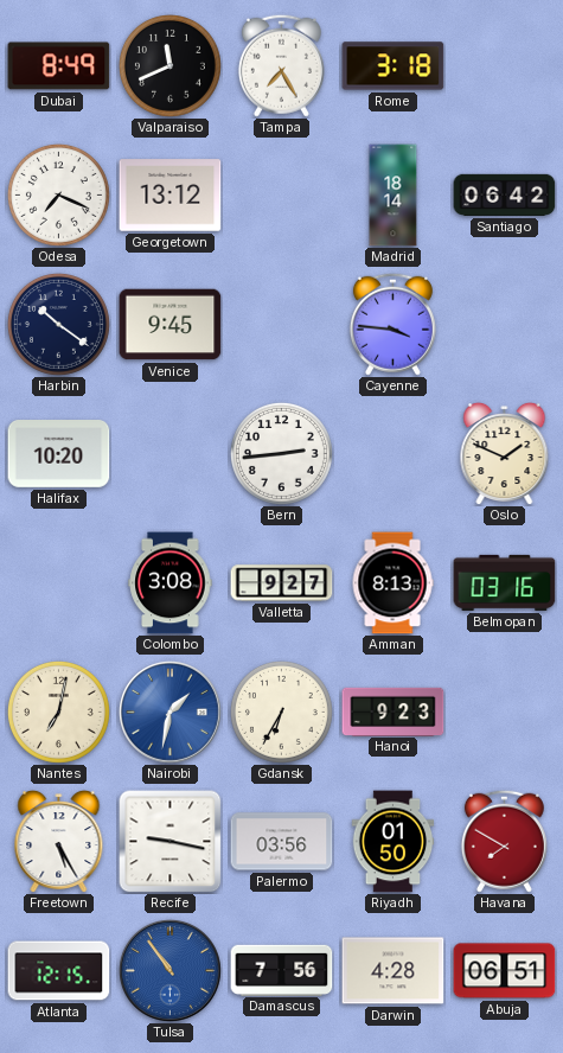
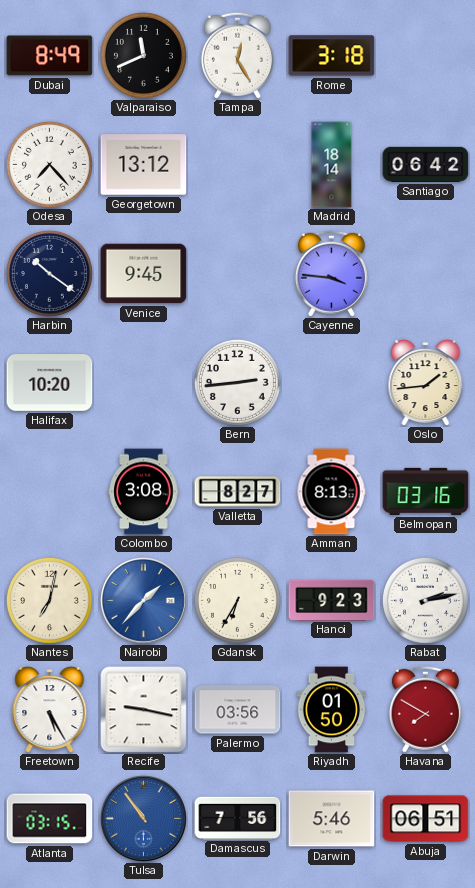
Tampa: 7:25 -> 12:25
Odesa: 7:19 -> 7:23
Oslo: 1:49 -> 1:44
Valletta: 9:27 -> 8:27
Nairobi: 1:32 -> 1:37
Rabat: none -> 2:13
Atlanta: 12:15 -> 03:15
Darwin: 4:28 -> 5:46
